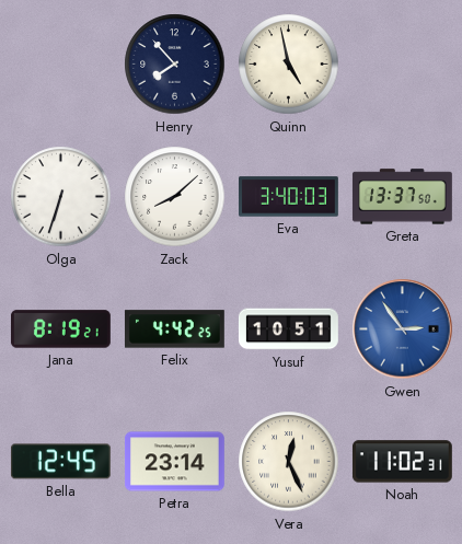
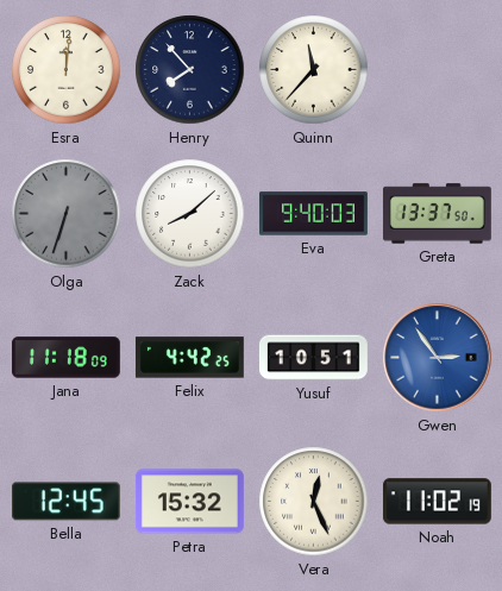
Esra: none -> 12:01
Quinn: 4:58 -> 11:37
Olga dial: white -> grey
Eva: 3:40 -> 9:40
Jana: 8:19 -> 11:18
Petra: 23:14 -> 15:32
Noah: 11:02:31 -> 11:02:19
